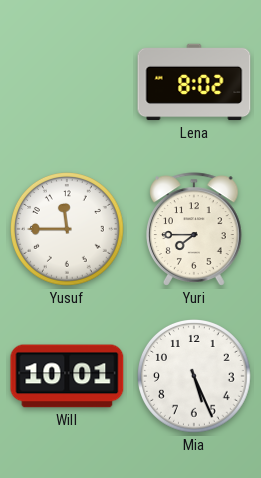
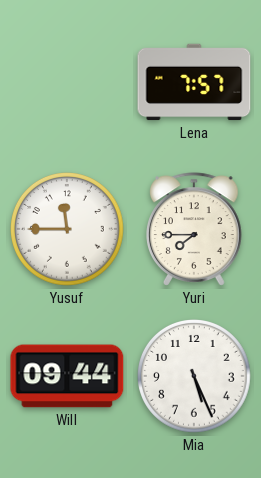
Lena: 8:02 -> 7:57
Will: 10:01 -> 09:44
